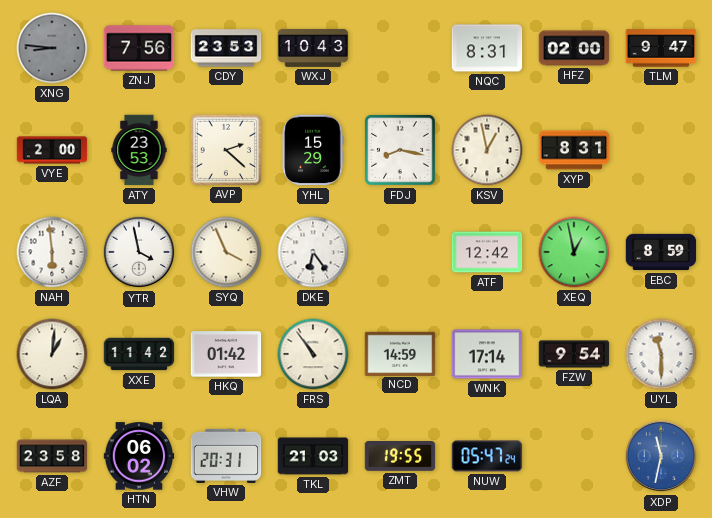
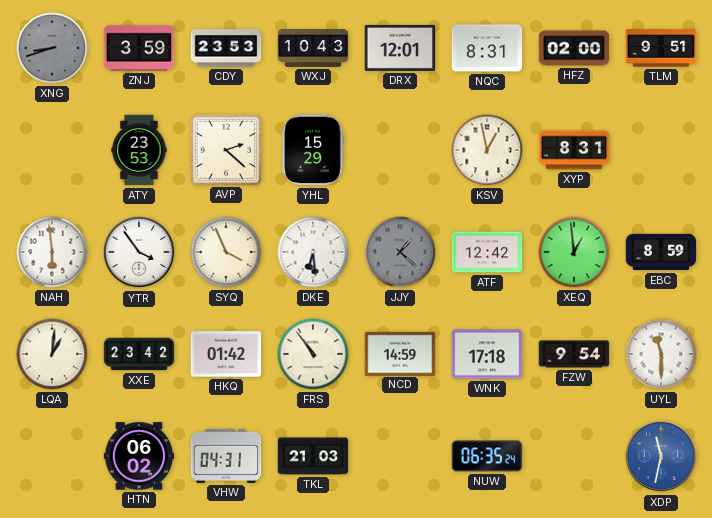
XNG: 8:46 -> 8:42
ZNJ: 7:56 -> 3:59
DRX: none -> 12:01
TLM: 9:47 -> 9:51
VYE: 2:00 -> none
FDJ: 8:17 -> none
YTR: 3:58 -> 3:54
DKE: 6:24 -> 6:29
JJY: none -> 1:22
XEQ: 12:58 -> 12:59
XXE: 11:42 -> 23:42
WNK: 17:14 -> 17:18
AZF: 23:58 -> none
VHW: 20:31 -> 04:31
ZMT: 19:55 -> none
NUW: 05:47 -> 06:35
